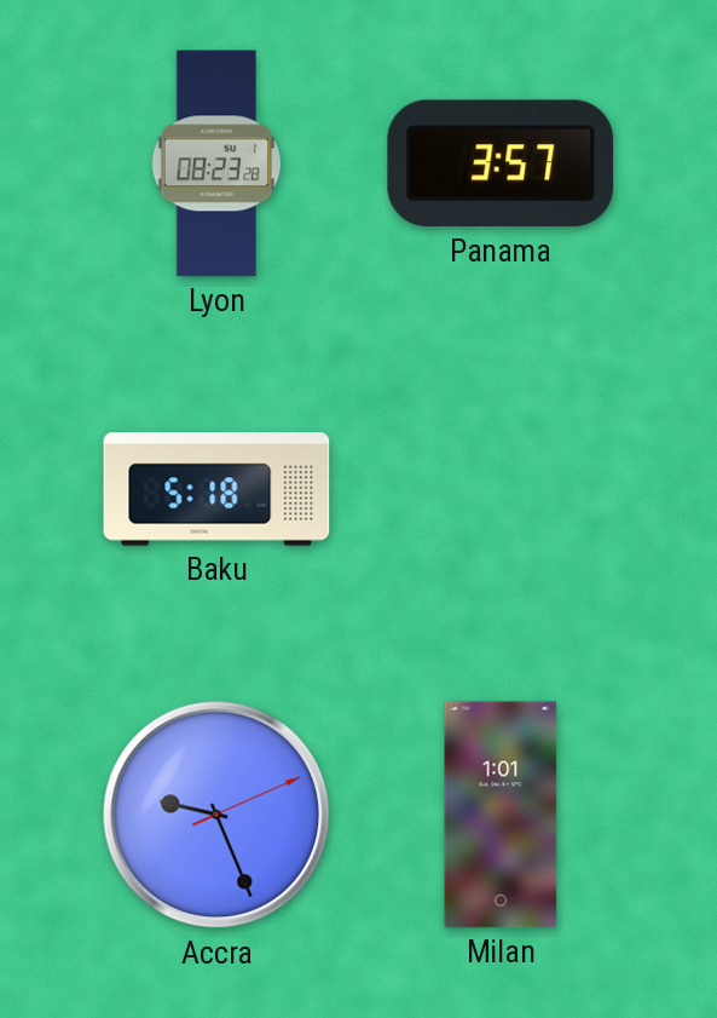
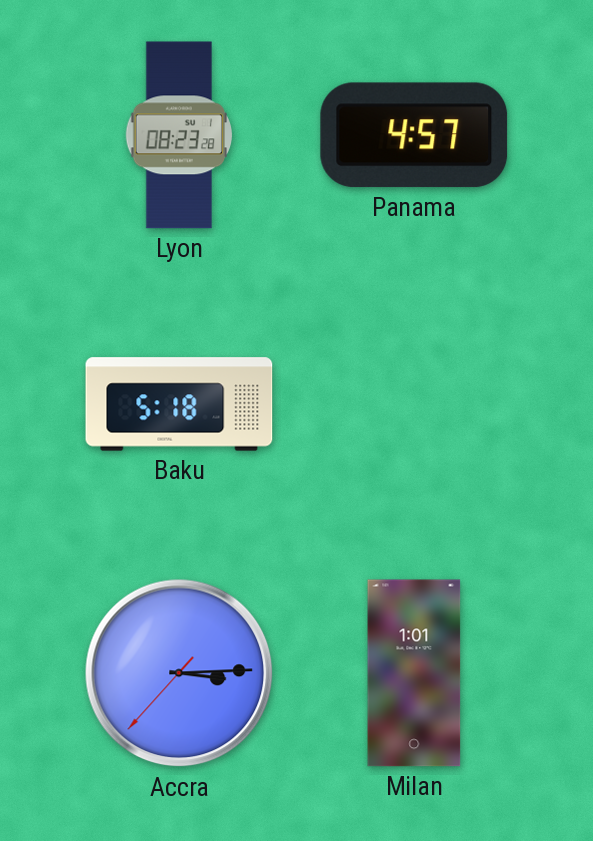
Panama: 3:57 -> 4:57
Accra: 9:26 -> 3:14
